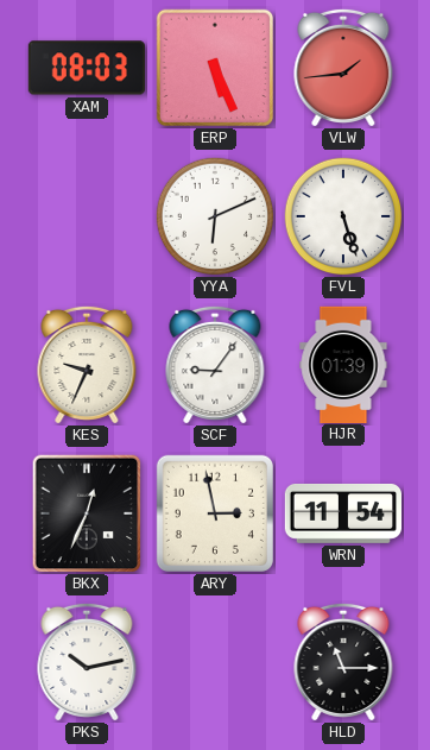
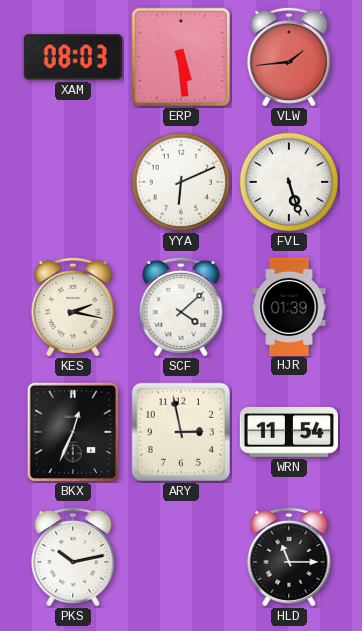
ERP: 5:26 -> 5:29
KES: 9:34 -> 2:17
SCF: 9:06 -> 4:08
